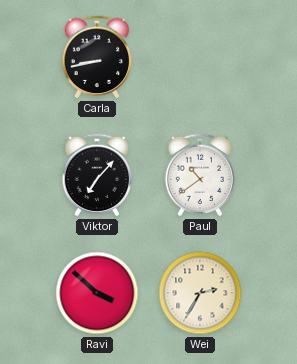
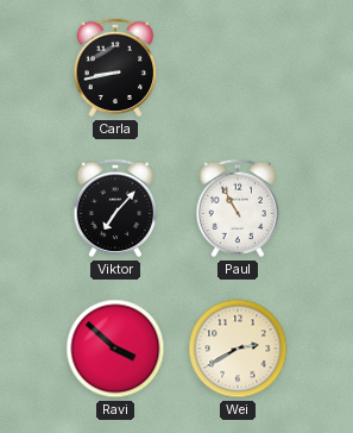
Paul: 10:39 -> 10:55
Wei: 2:35 -> 2:40
